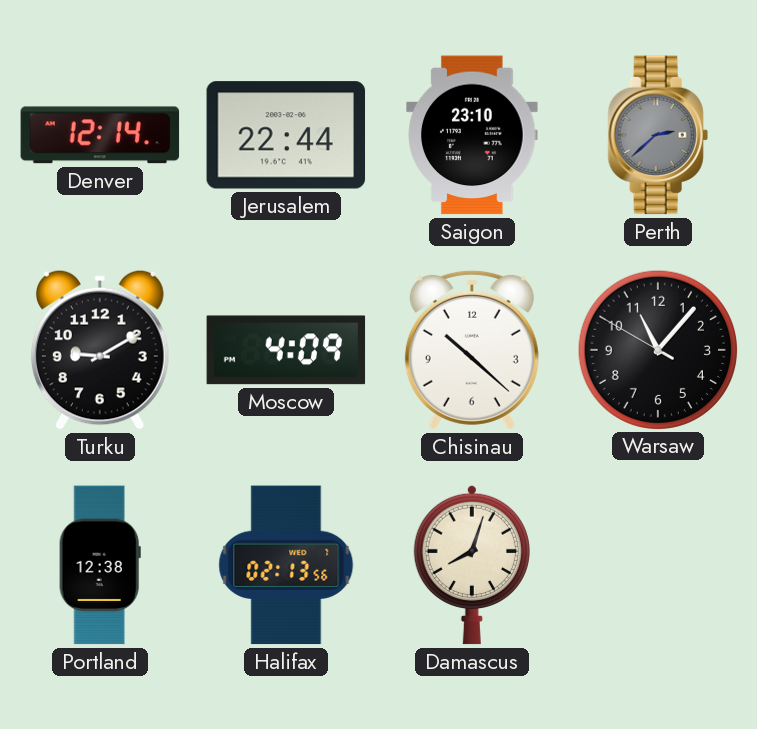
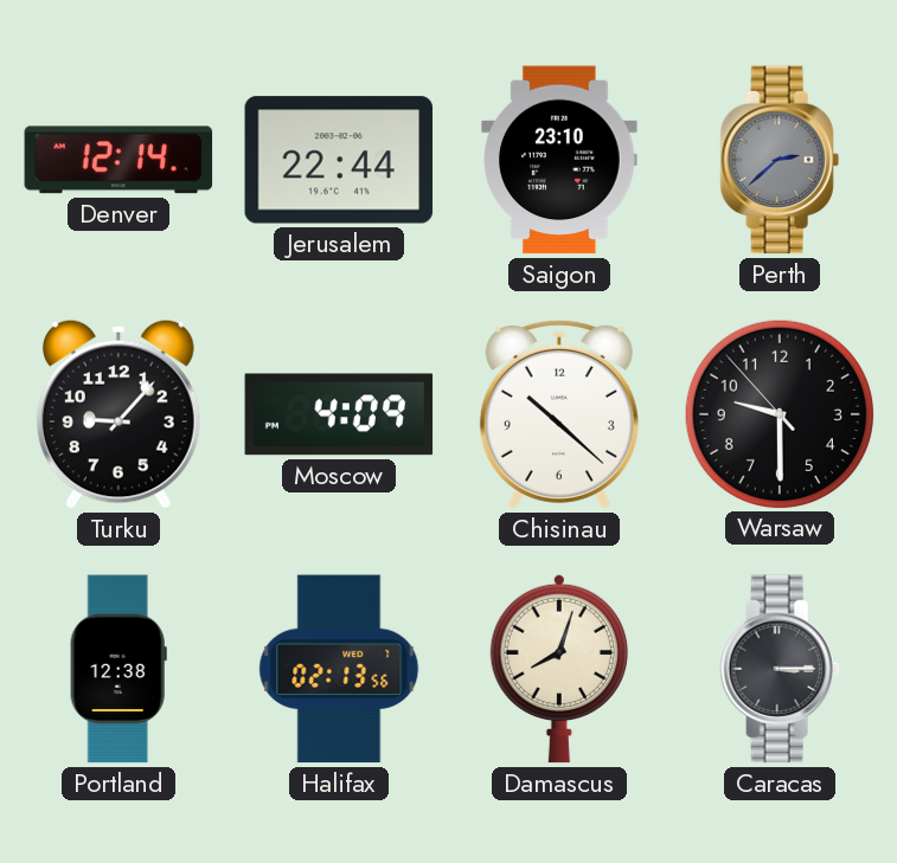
Turku: 9:10 -> 9:07
Warsaw: 11:06 -> 9:29
Caracas: none -> 3:15
